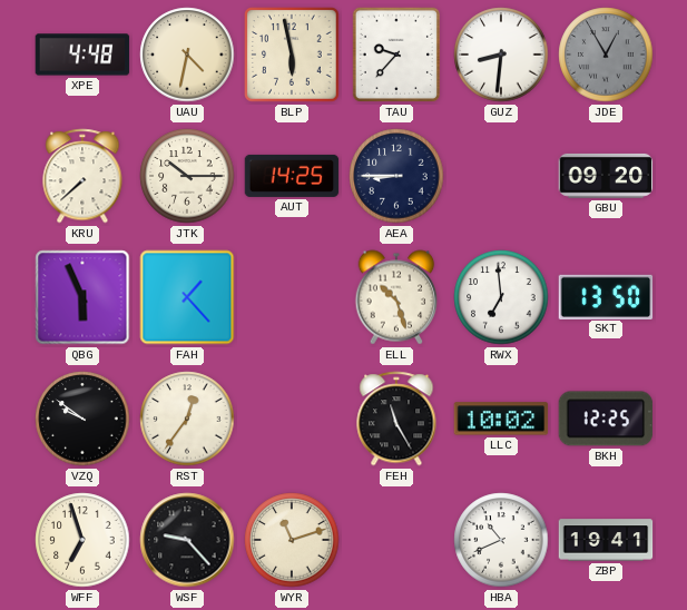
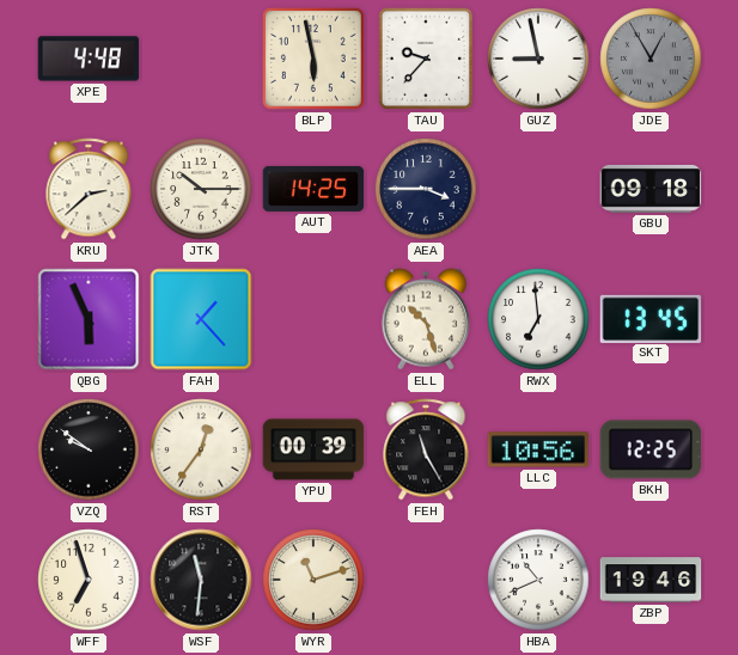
UAU: 4:32 -> none
GUZ: 8:31 -> 8:58
KRU: 7:38 -> 2:38
AEA: 8:45 -> 3:45
GBU: 09:20 -> 09:18
SKT: 13:50 -> 13:45
YPU: none -> 00:39
LLC: 10:02 -> 10:56
WSF: 9:23 -> 11:31
ZBP: 19:41 -> 19:46
